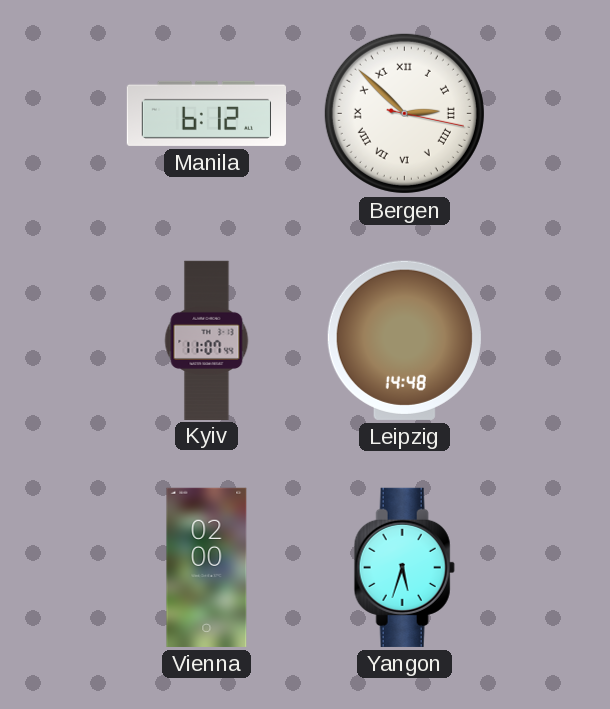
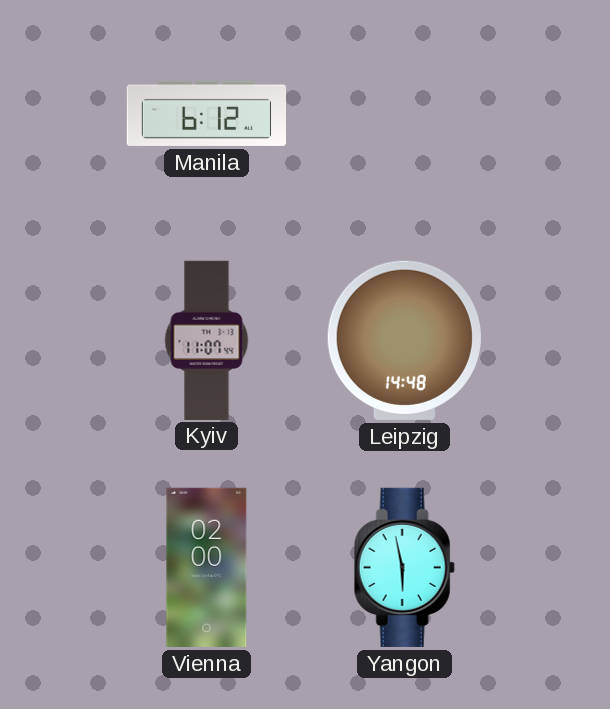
Bergen: 2:52 -> none
Yangon: 5:33 -> 5:58
